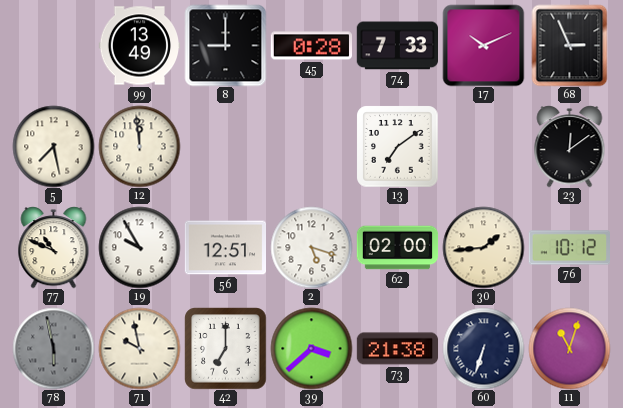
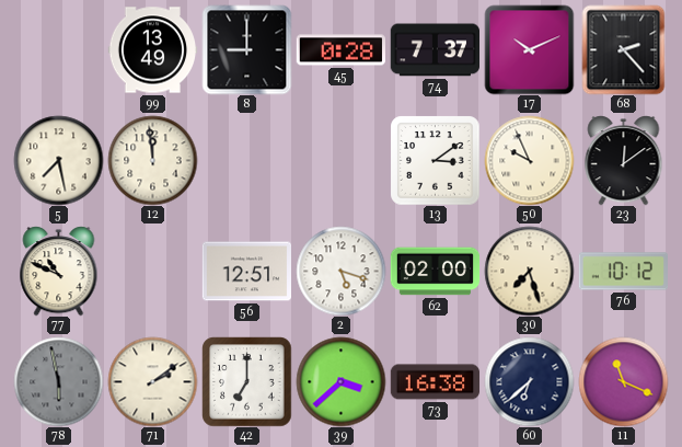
74: 7:33 -> 7:37
68: 2:56 -> 2:23
13: 7:09 -> 3:09
50: none -> 9:56
19: 9:55 -> none
30: 1:44 -> 7:27
71: 9:58 -> 2:09
73: 21:38 -> 16:38
60: 6:33 -> 6:38
11: 11:03 -> 11:19
